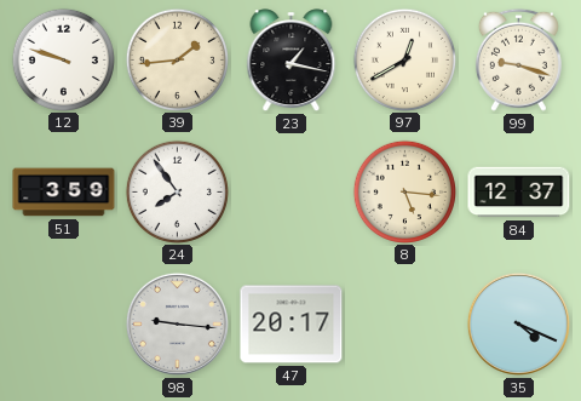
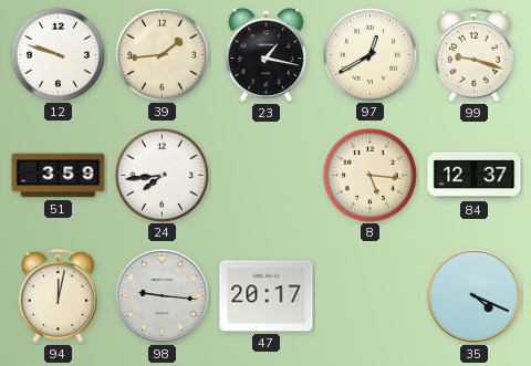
24: 7:54 -> 7:44
94: none -> 12:02
